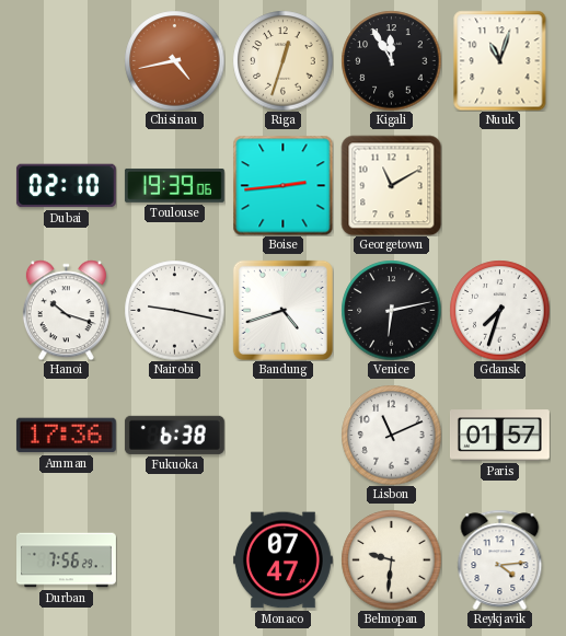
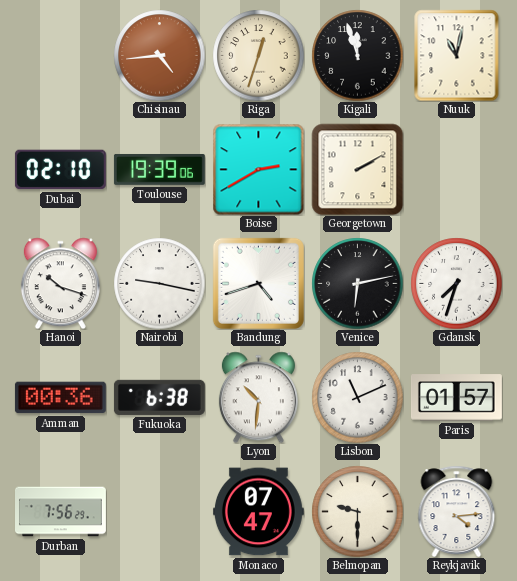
Chisinau: 4:43 -> 4:44
Kigali: 11:55 -> 11:57
Nuuk: 11:03 -> 11:02
Boise: 2:44 -> 2:40
Georgetown: 11:10 -> 2:10
Amman: 17:36 -> 00:36
Lyon: none -> 10:31
Belmopan: 9:31 -> 9:30
